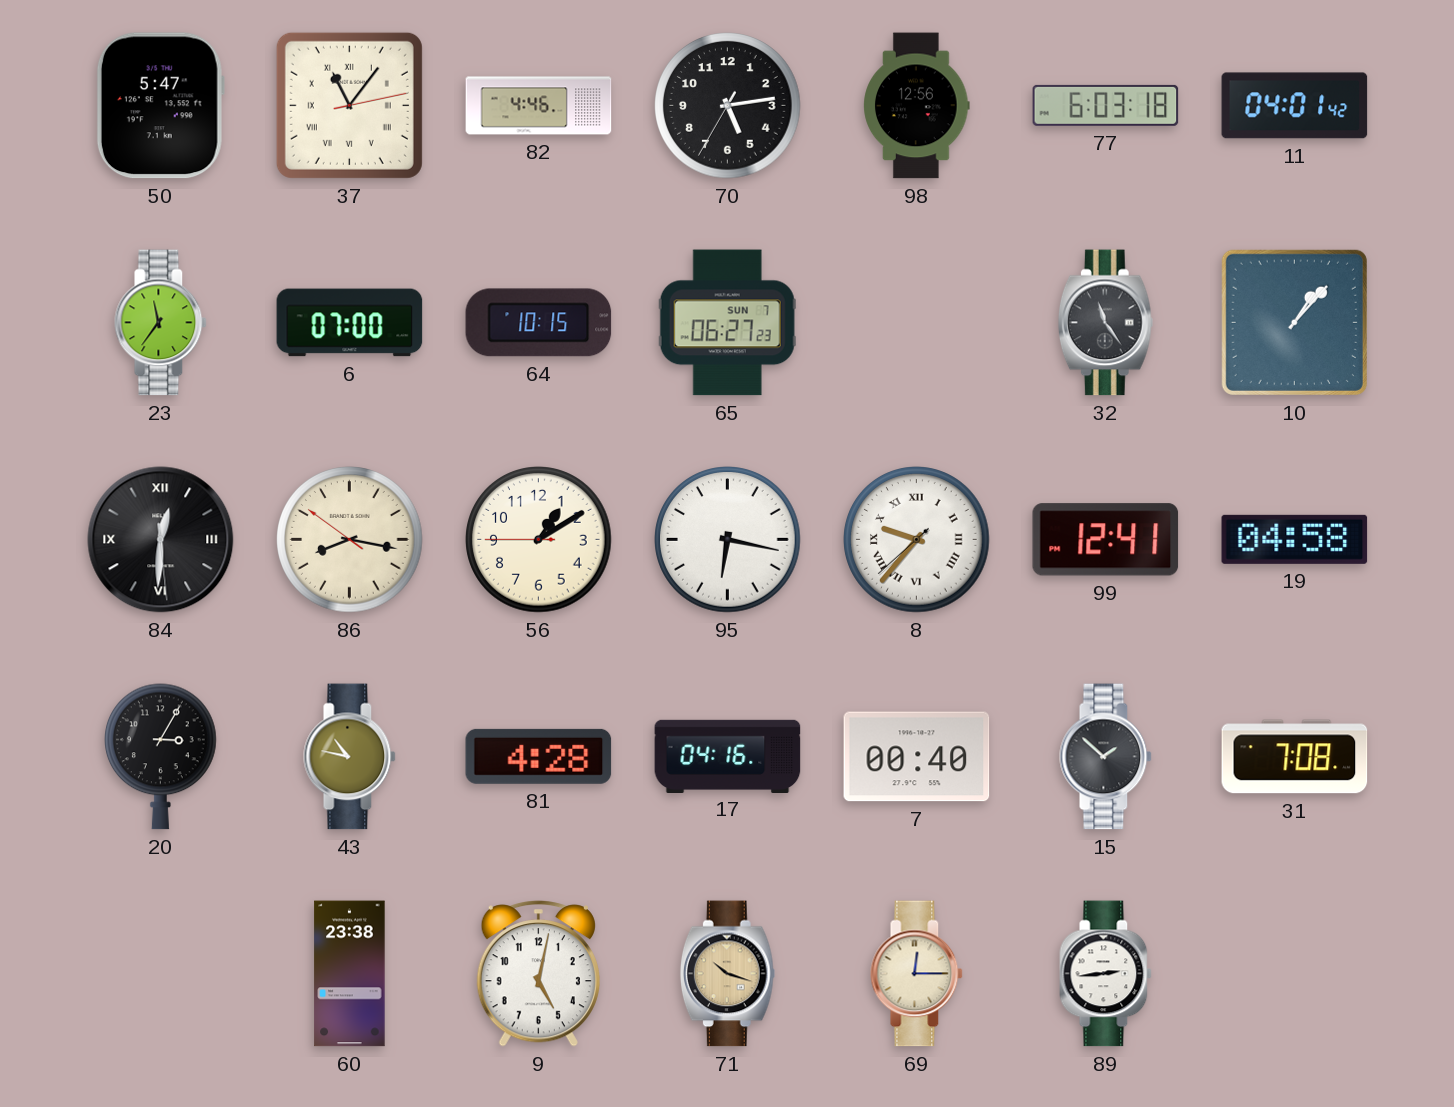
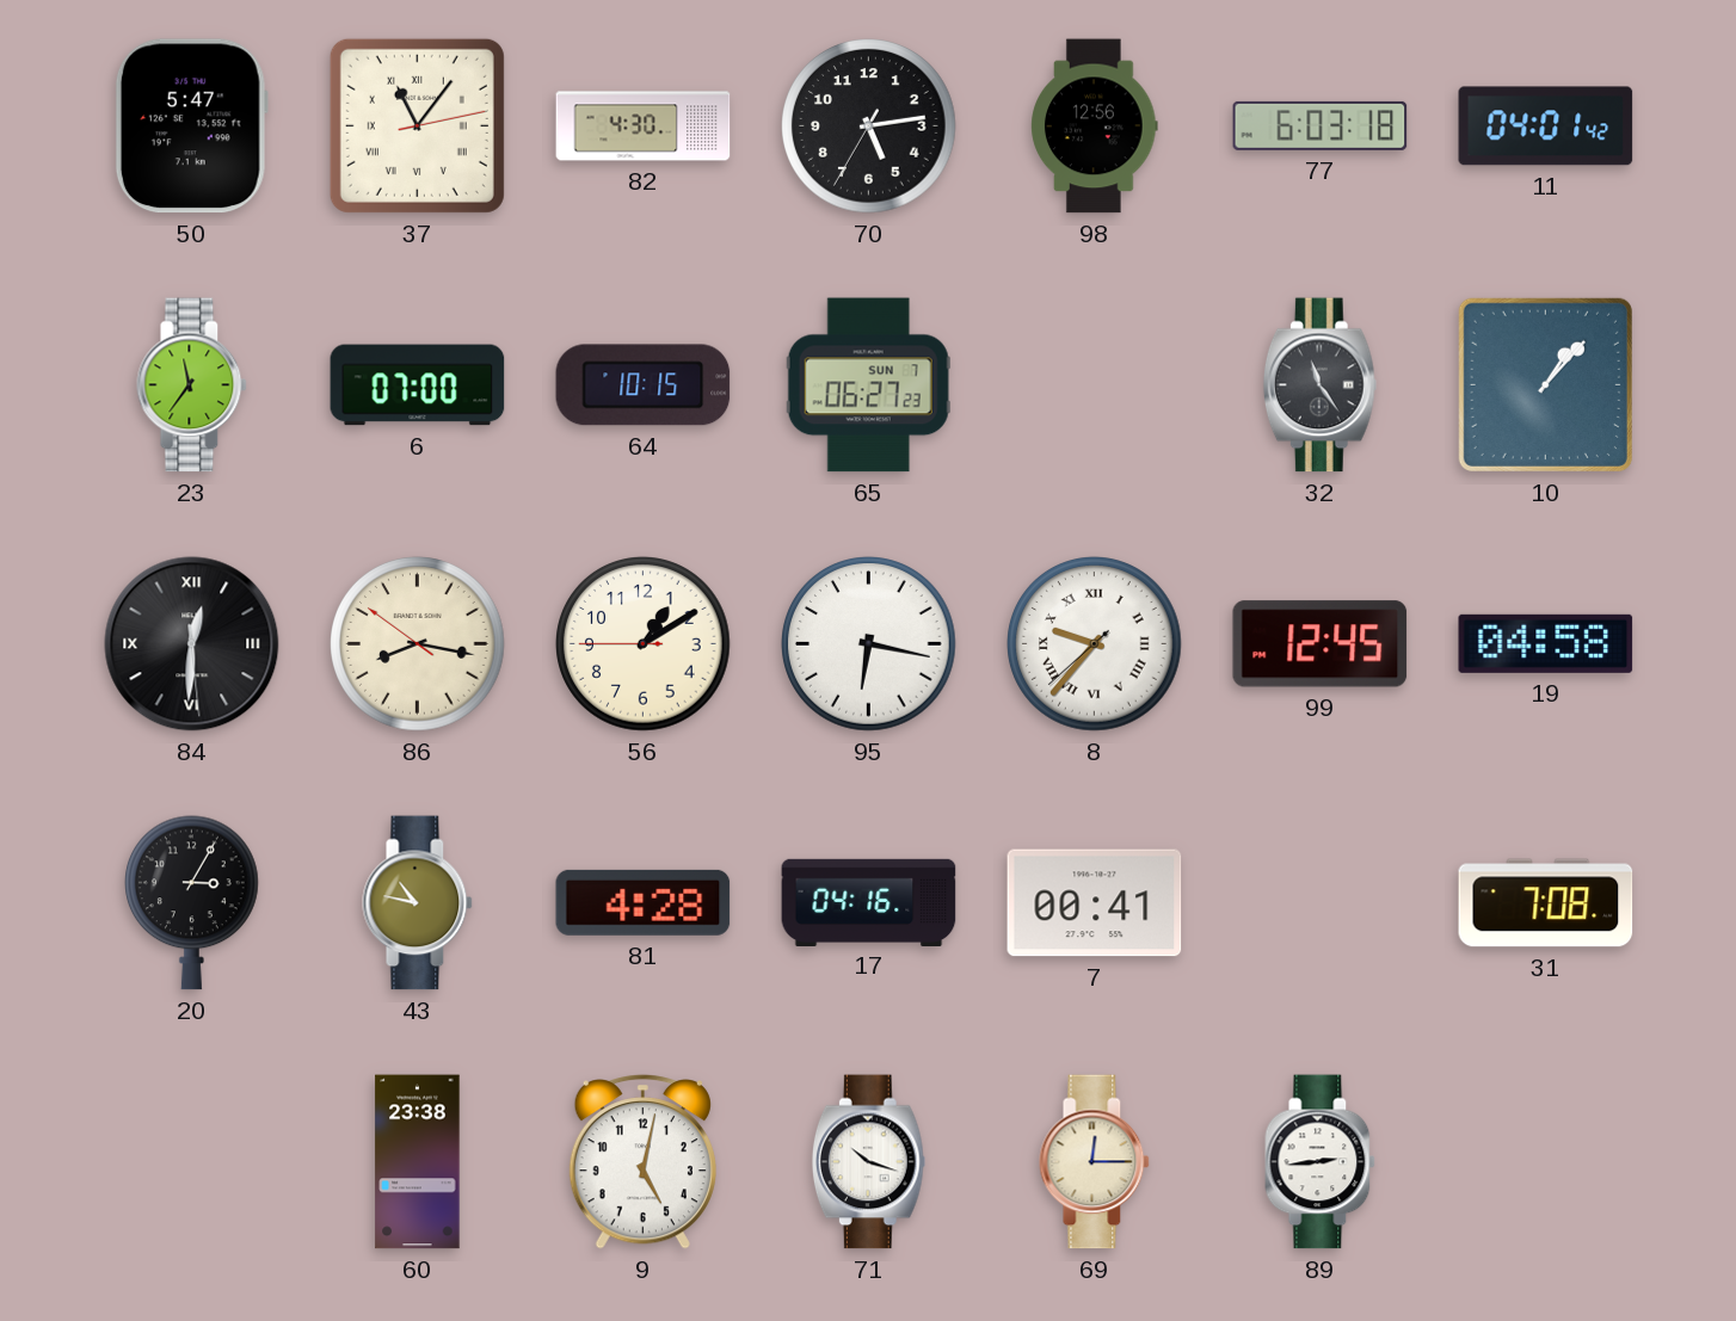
82: 4:46 -> 4:30
99: 12:41 -> 12:45
7: 00:40 -> 00:41
15: 1:52 -> none
71 dial: champagne -> white
